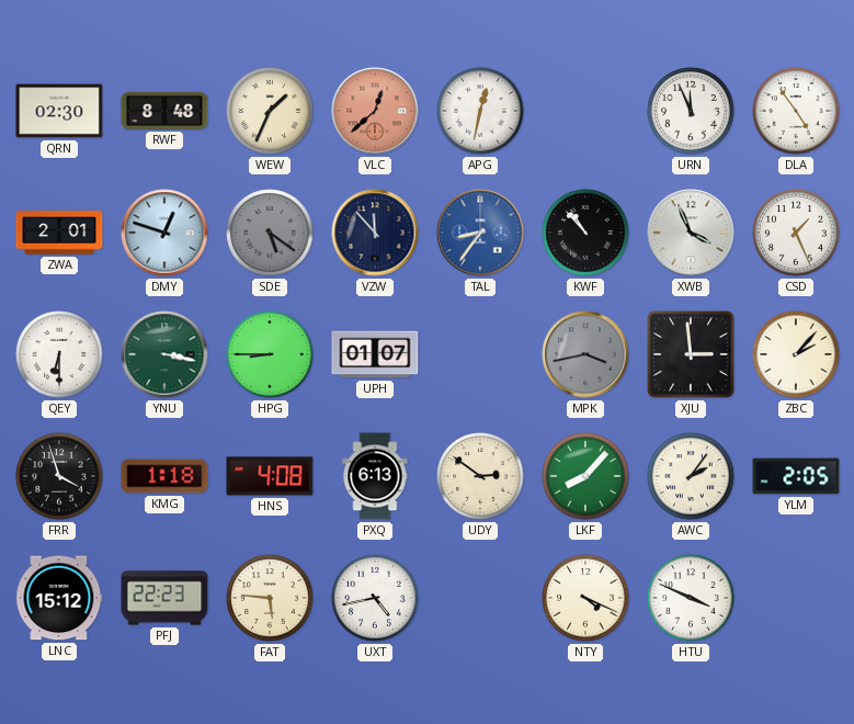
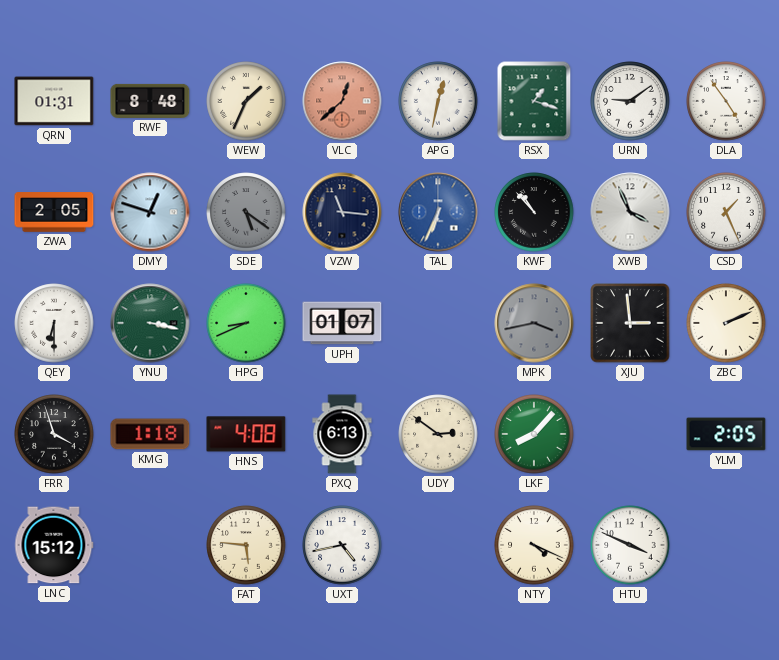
QRN: 02:30 -> 01:31
RSX: none -> 1:18
URN: 11:56 -> 9:09
ZWA: 2:01 -> 2:05
VZW: 11:53 -> 11:16
TAL: 8:36 -> 6:34
HPG: 8:45 -> 8:41
ZBC: 2:07 -> 2:11
AWC: 2:06 -> none
PFJ: 22:23 -> none
